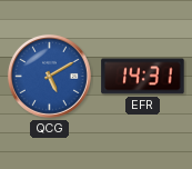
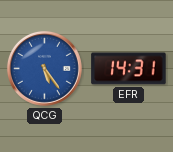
QCG: 5:10 -> 5:24
